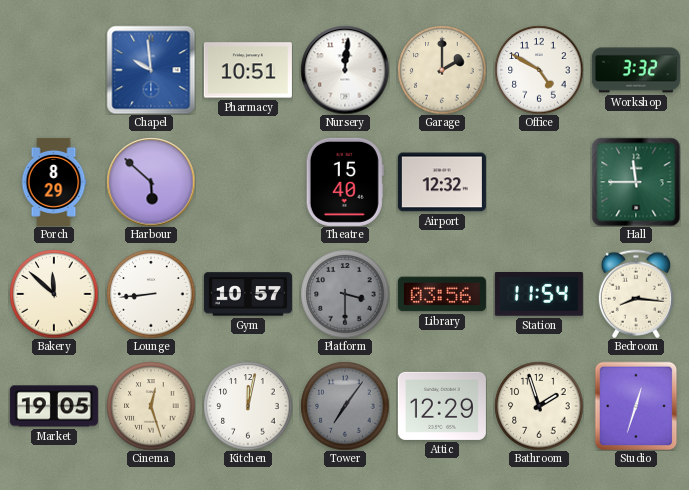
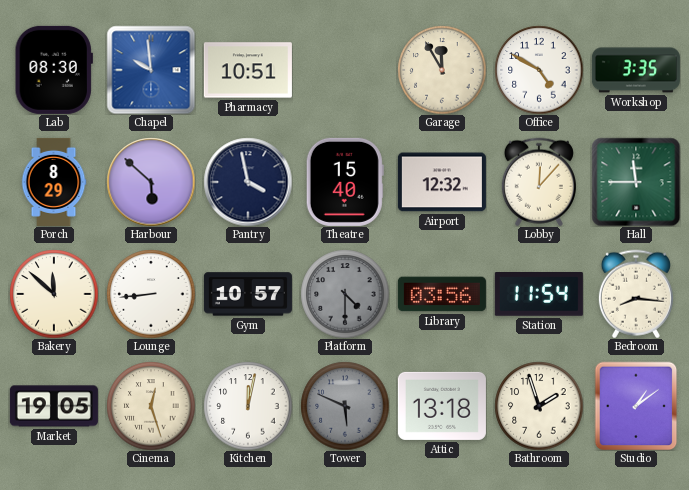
Lab: none -> 08:30
Nursery: 12:01 -> none
Garage: 2:00 -> 11:55
Workshop: 3:32 -> 3:35
Pantry: none -> 3:58
Lobby: none -> 12:07
Platform: 3:30 -> 4:30
Tower: 7:06 -> 5:49
Attic: 12:29 -> 13:18
Studio: 12:33 -> 1:09
